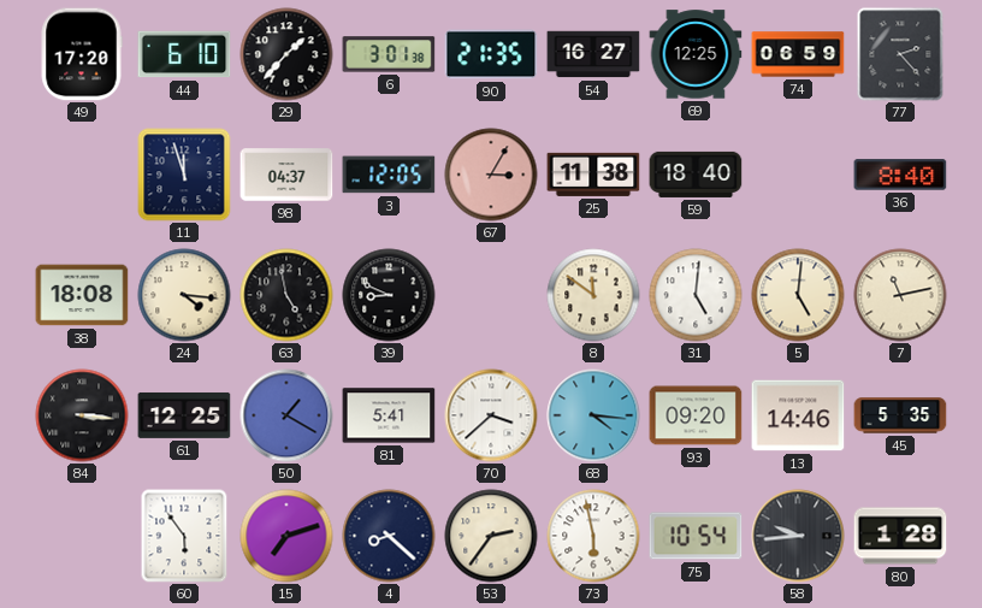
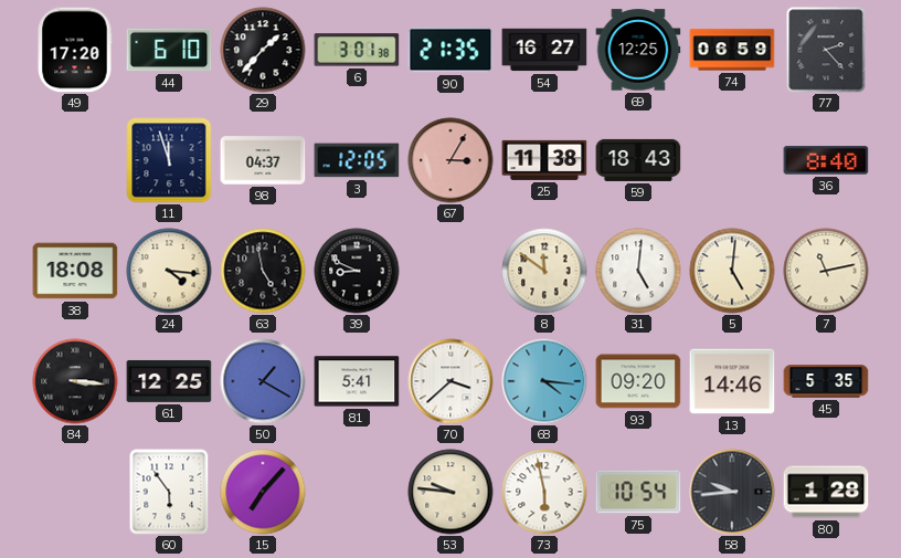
59: 18:40 -> 18:43
15: 7:12 -> 7:07
4: 8:22 -> none
53: 2:36 -> 9:46
